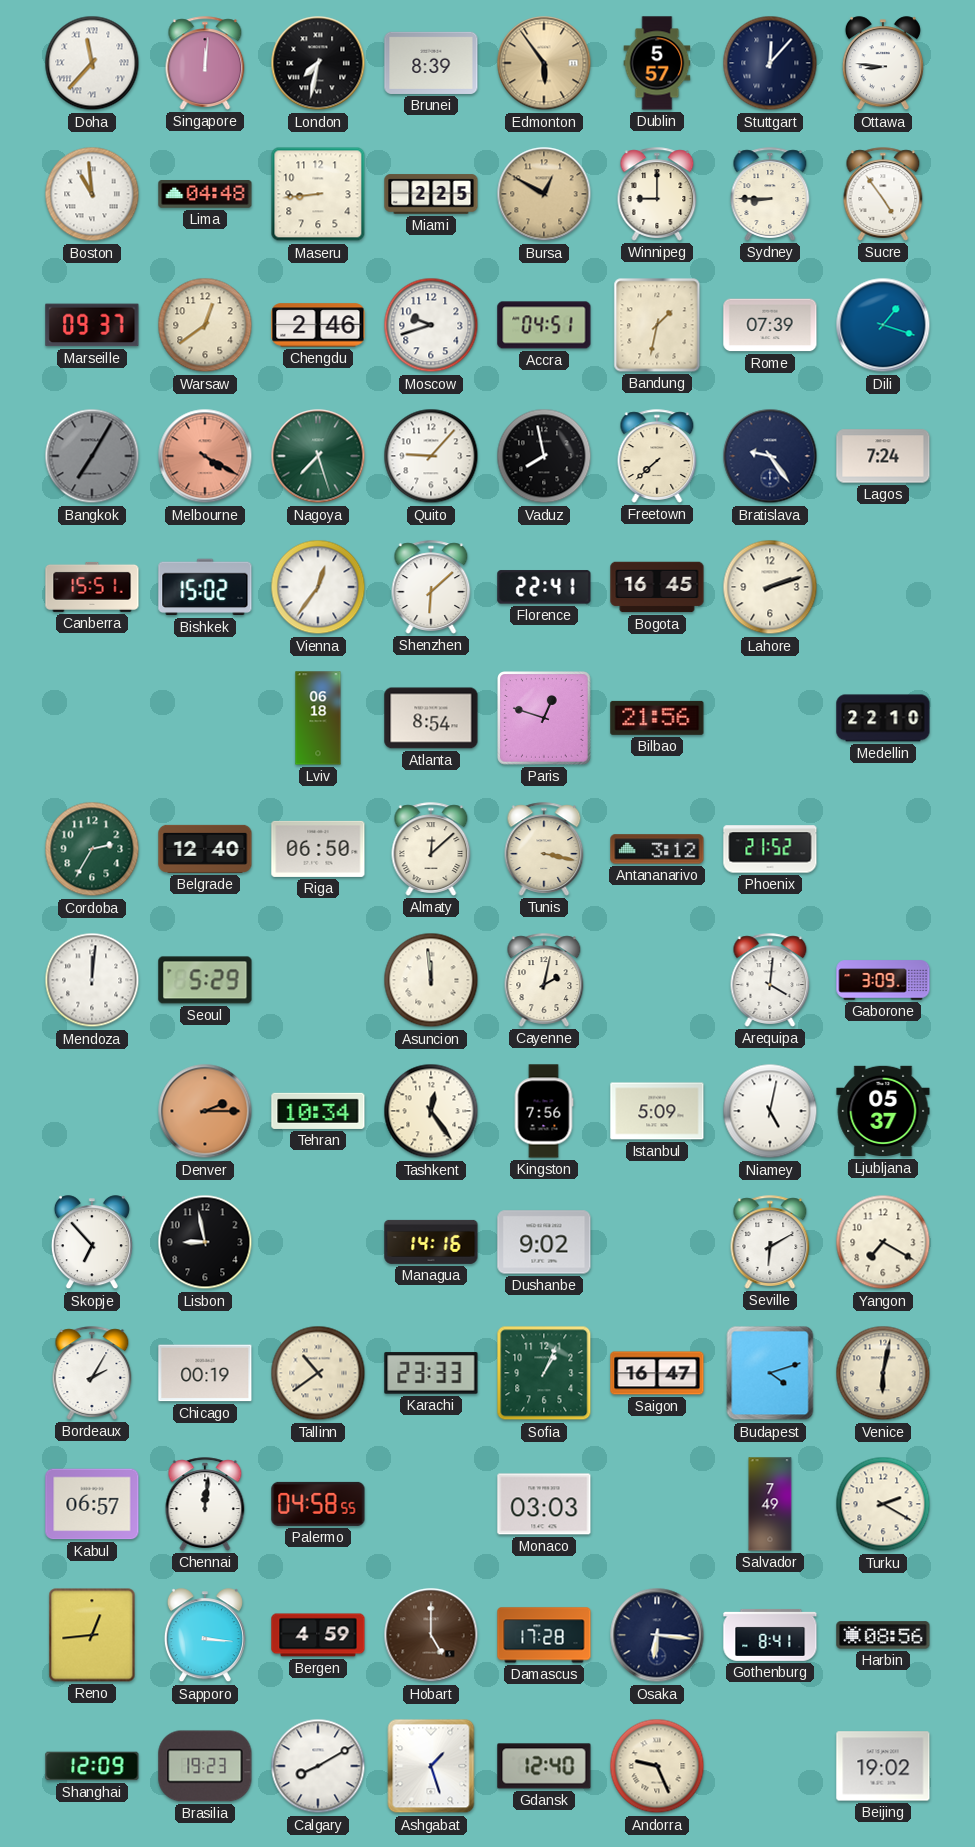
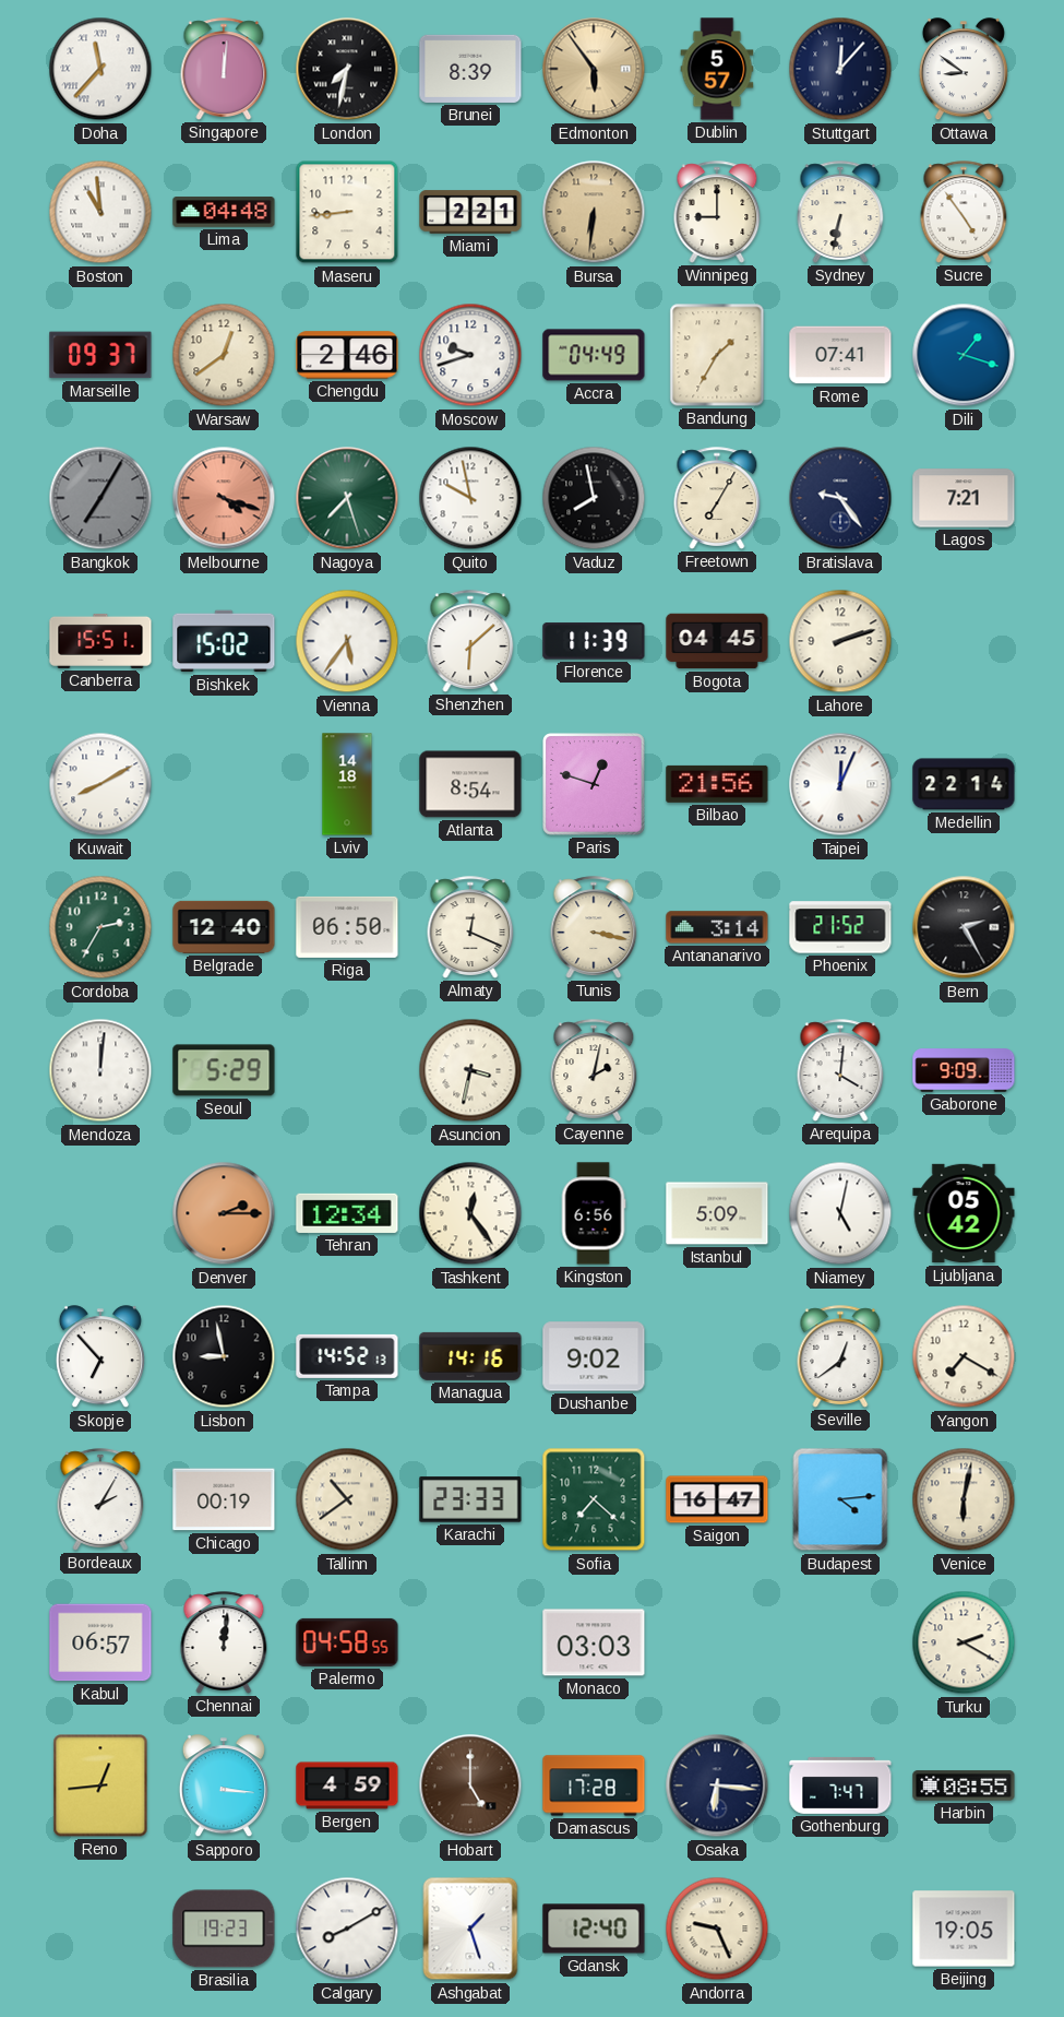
Ottawa: 8:46 -> 8:51
Miami: 2:25 -> 2:21
Bursa: 12:50 -> 6:31
Sydney: 8:45 -> 6:32
Accra: 04:51 -> 04:49
Bandung: 1:32 -> 1:35
Rome: 07:39 -> 07:41
Melbourne: 4:20 -> 4:18
Quito: 9:07 -> 9:58
Freetown: 7:38 -> 7:05
Lagos: 7:24 -> 7:21
Vienna: 12:36 -> 5:36
Florence: 22:41 -> 11:39
Bogota: 16:45 -> 04:45
Kuwait: none -> 8:10
Lviv: 06:18 -> 14:18
Taipei: none -> 12:04
Medellin: 22:10 -> 22:14
Almaty: 12:08 -> 12:19
Antananarivo: 3:12 -> 3:14
Bern: none -> 2:25
Asuncion: 11:59 -> 3:32
Gaborone: 3:09 -> 9:09
Tehran: 10:34 -> 12:34
Kingston: 7:56 -> 6:56
Ljubljana: 05:37 -> 05:42
Tampa: none -> 14:52
Seville: 6:10 -> 12:39
Sofia: 1:04 -> 7:22
Budapest: 4:12 -> 4:14
Salvador: 7:49 -> none
Gothenburg: 8:41 -> 7:47
Harbin: 08:56 -> 08:55
Shanghai: 12:09 -> none
Beijing: 19:02 -> 19:05
